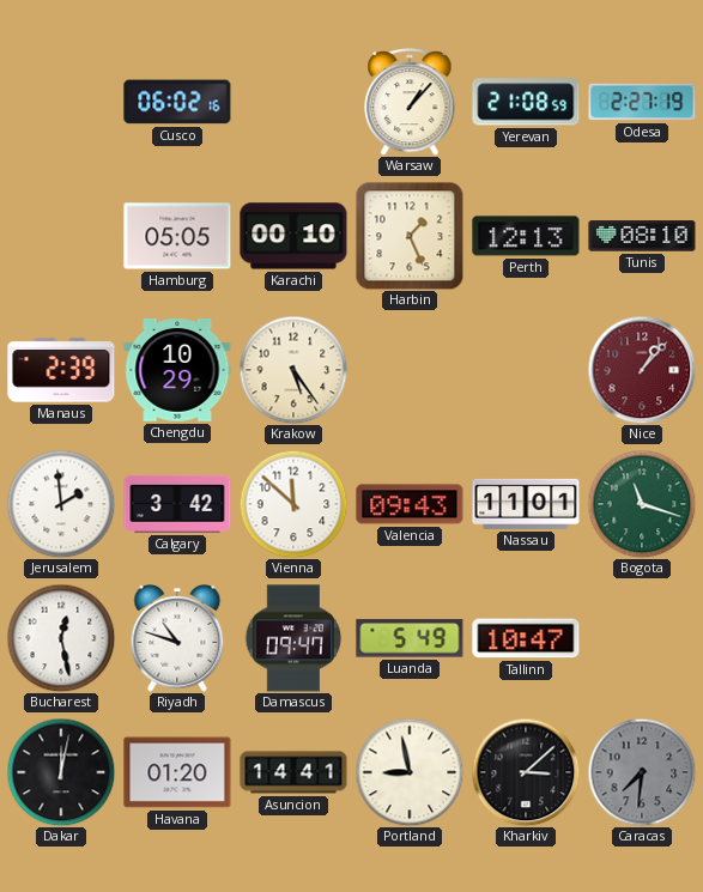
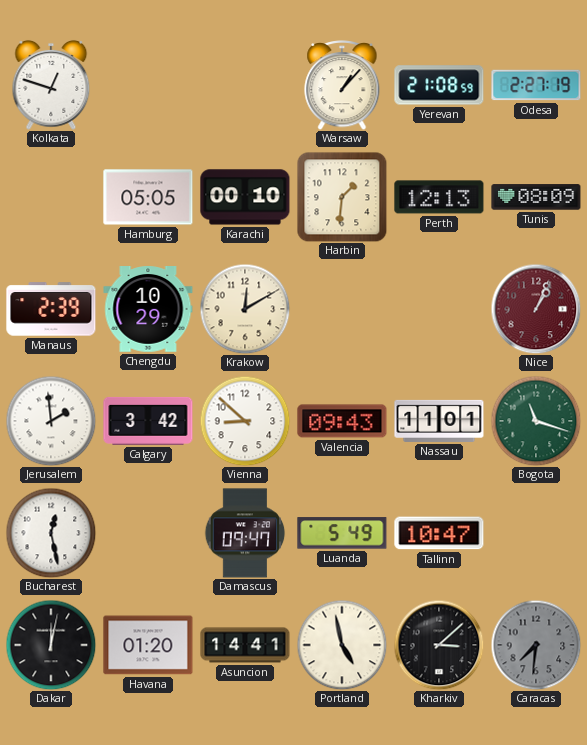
Kolkata: none -> 12:48
Cusco: 06:02 -> none
Harbin: 1:26 -> 1:31
Tunis: 08:10 -> 08:09
Krakow: 5:24 -> 12:10
Nice: 1:07 -> 1:04
Vienna: 11:52 -> 8:52
Riyadh: 10:48 -> none
Portland: 8:58 -> 4:58
